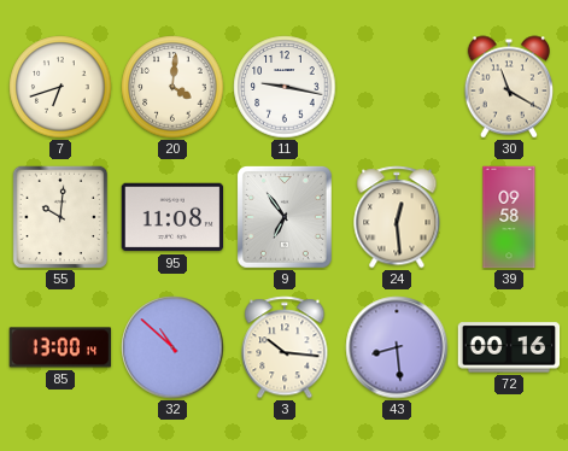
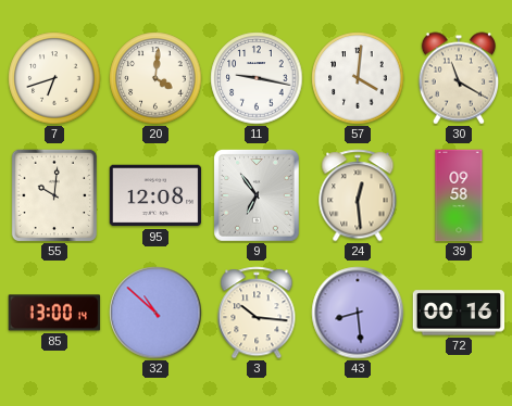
57: none -> 4:01
95: 11:08 -> 12:08
